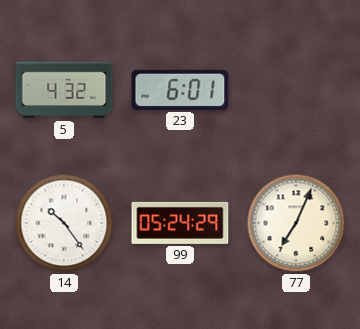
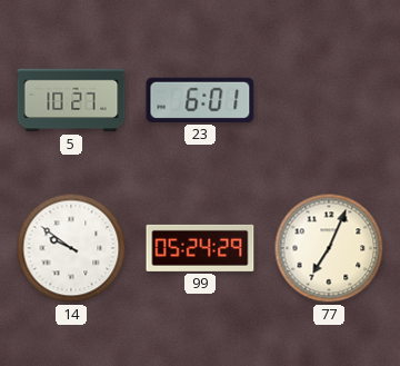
5: 4:32 -> 10:27
14: 10:24 -> 9:51
